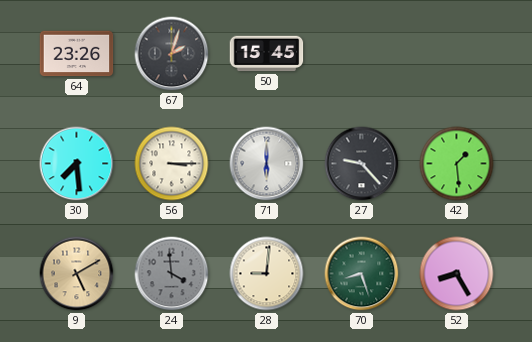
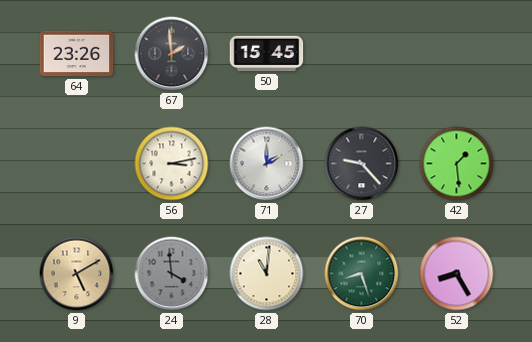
67: 2:03 -> 1:59
30: 7:29 -> none
56: 3:15 -> 3:13
71: 6:00 -> 2:00
28: 9:01 -> 11:01
